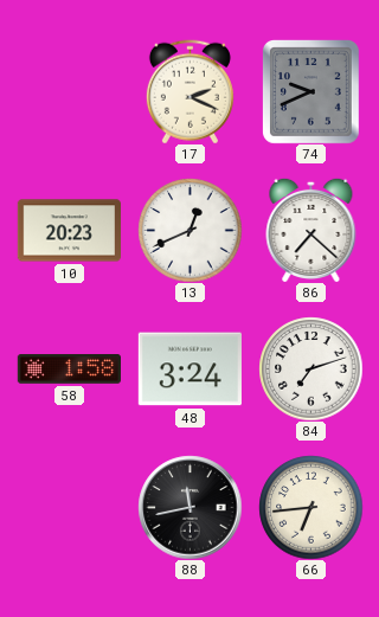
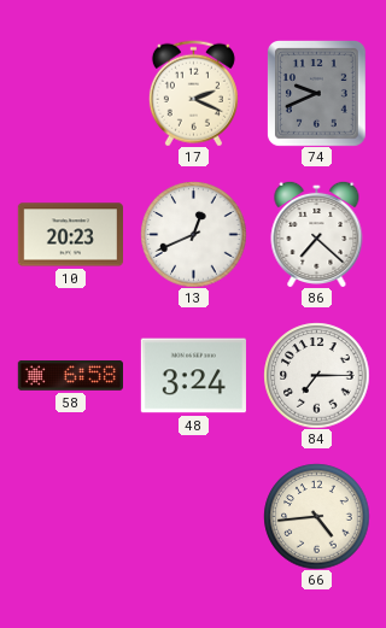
58: 1:58 -> 6:58
84: 7:12 -> 7:15
88: 11:43 -> none
66: 6:44 -> 4:44
